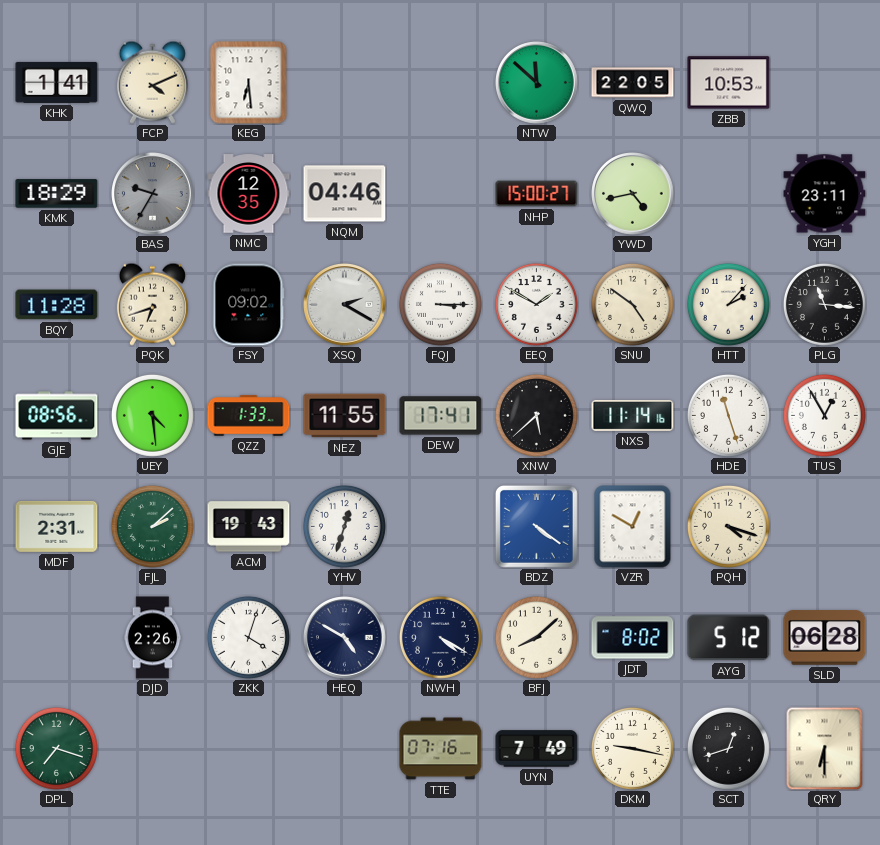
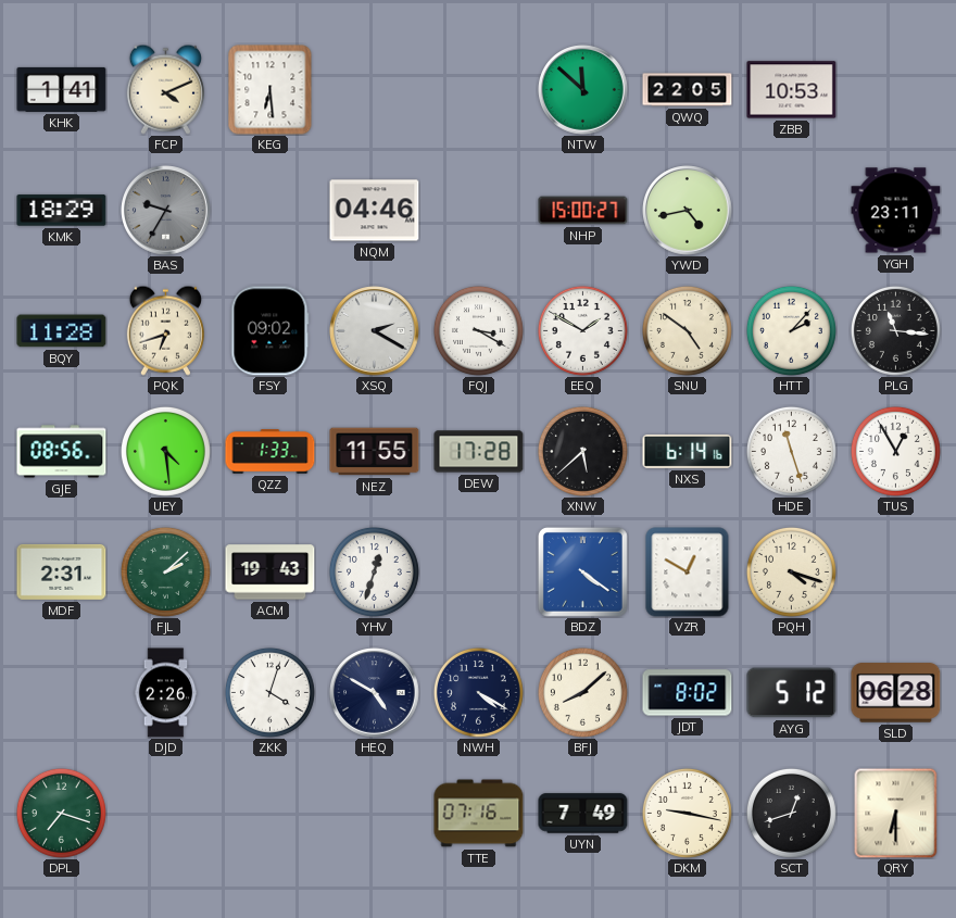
NMC: 12:35 -> none
FQJ: 3:15 -> 3:20
DEW: 17:41 -> 17:28
NXS: 11:14 -> 6:14
